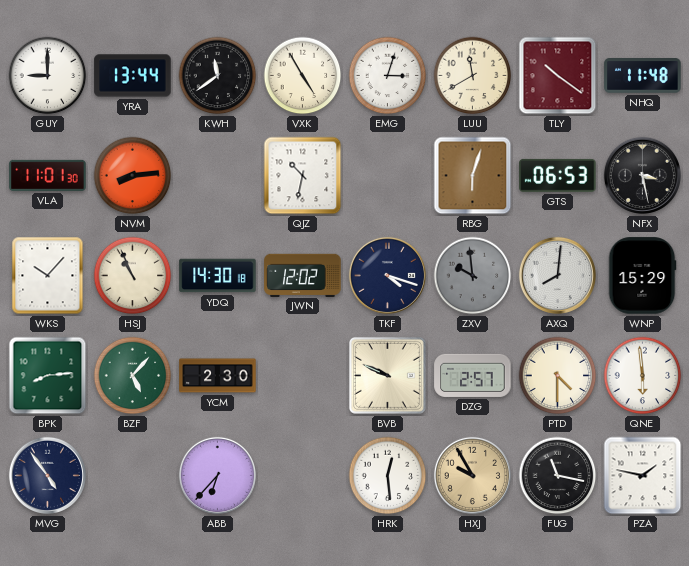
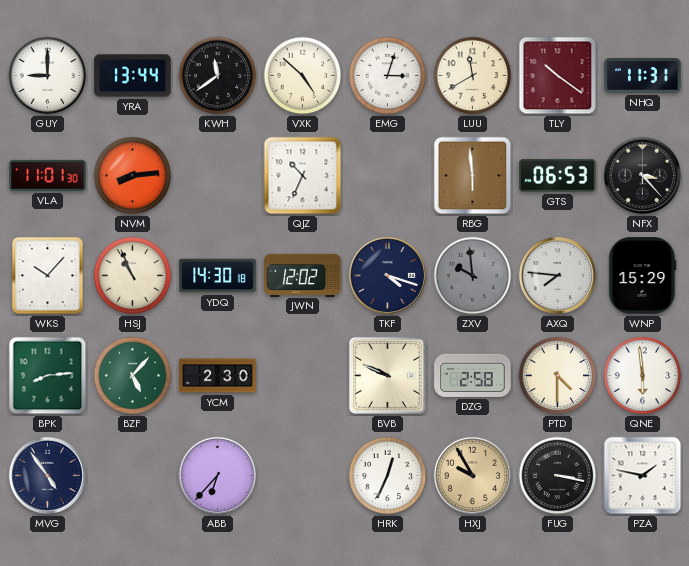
VXK: 4:55 -> 4:52
NHQ: 11:48 -> 11:31
QJZ: 10:32 -> 10:34
RBG: 6:03 -> 5:59
NFX: 3:28 -> 3:23
AXQ: 8:01 -> 7:46
DZG: 2:57 -> 2:58
HRK: 12:29 -> 12:34
FUG: 11:17 -> 3:17
